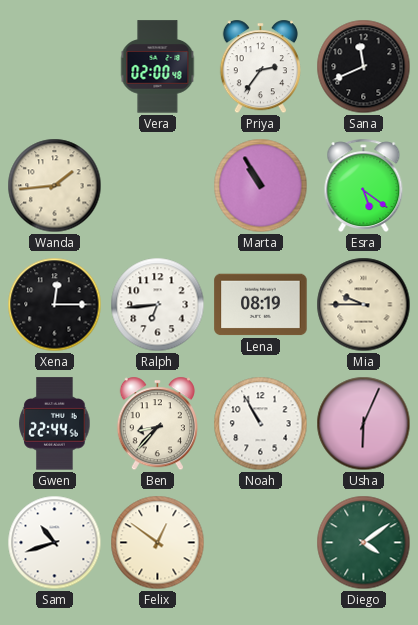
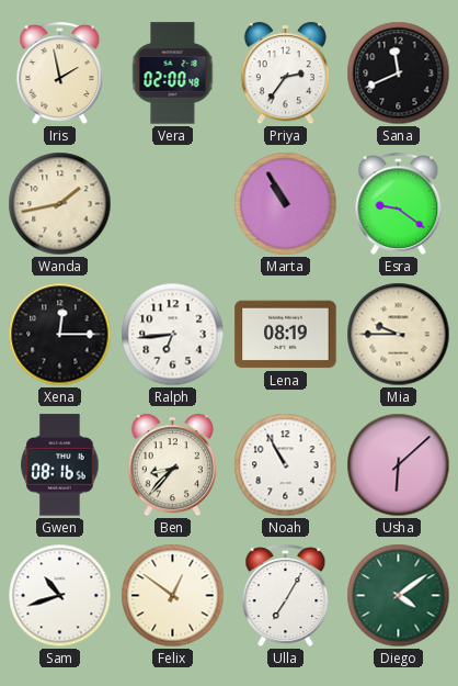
Iris: none -> 1:58
Wanda: 1:44 -> 1:43
Esra: 5:21 -> 9:21
Gwen: 22:44 -> 08:16
Usha: 6:04 -> 6:08
Ulla: none -> 7:05
